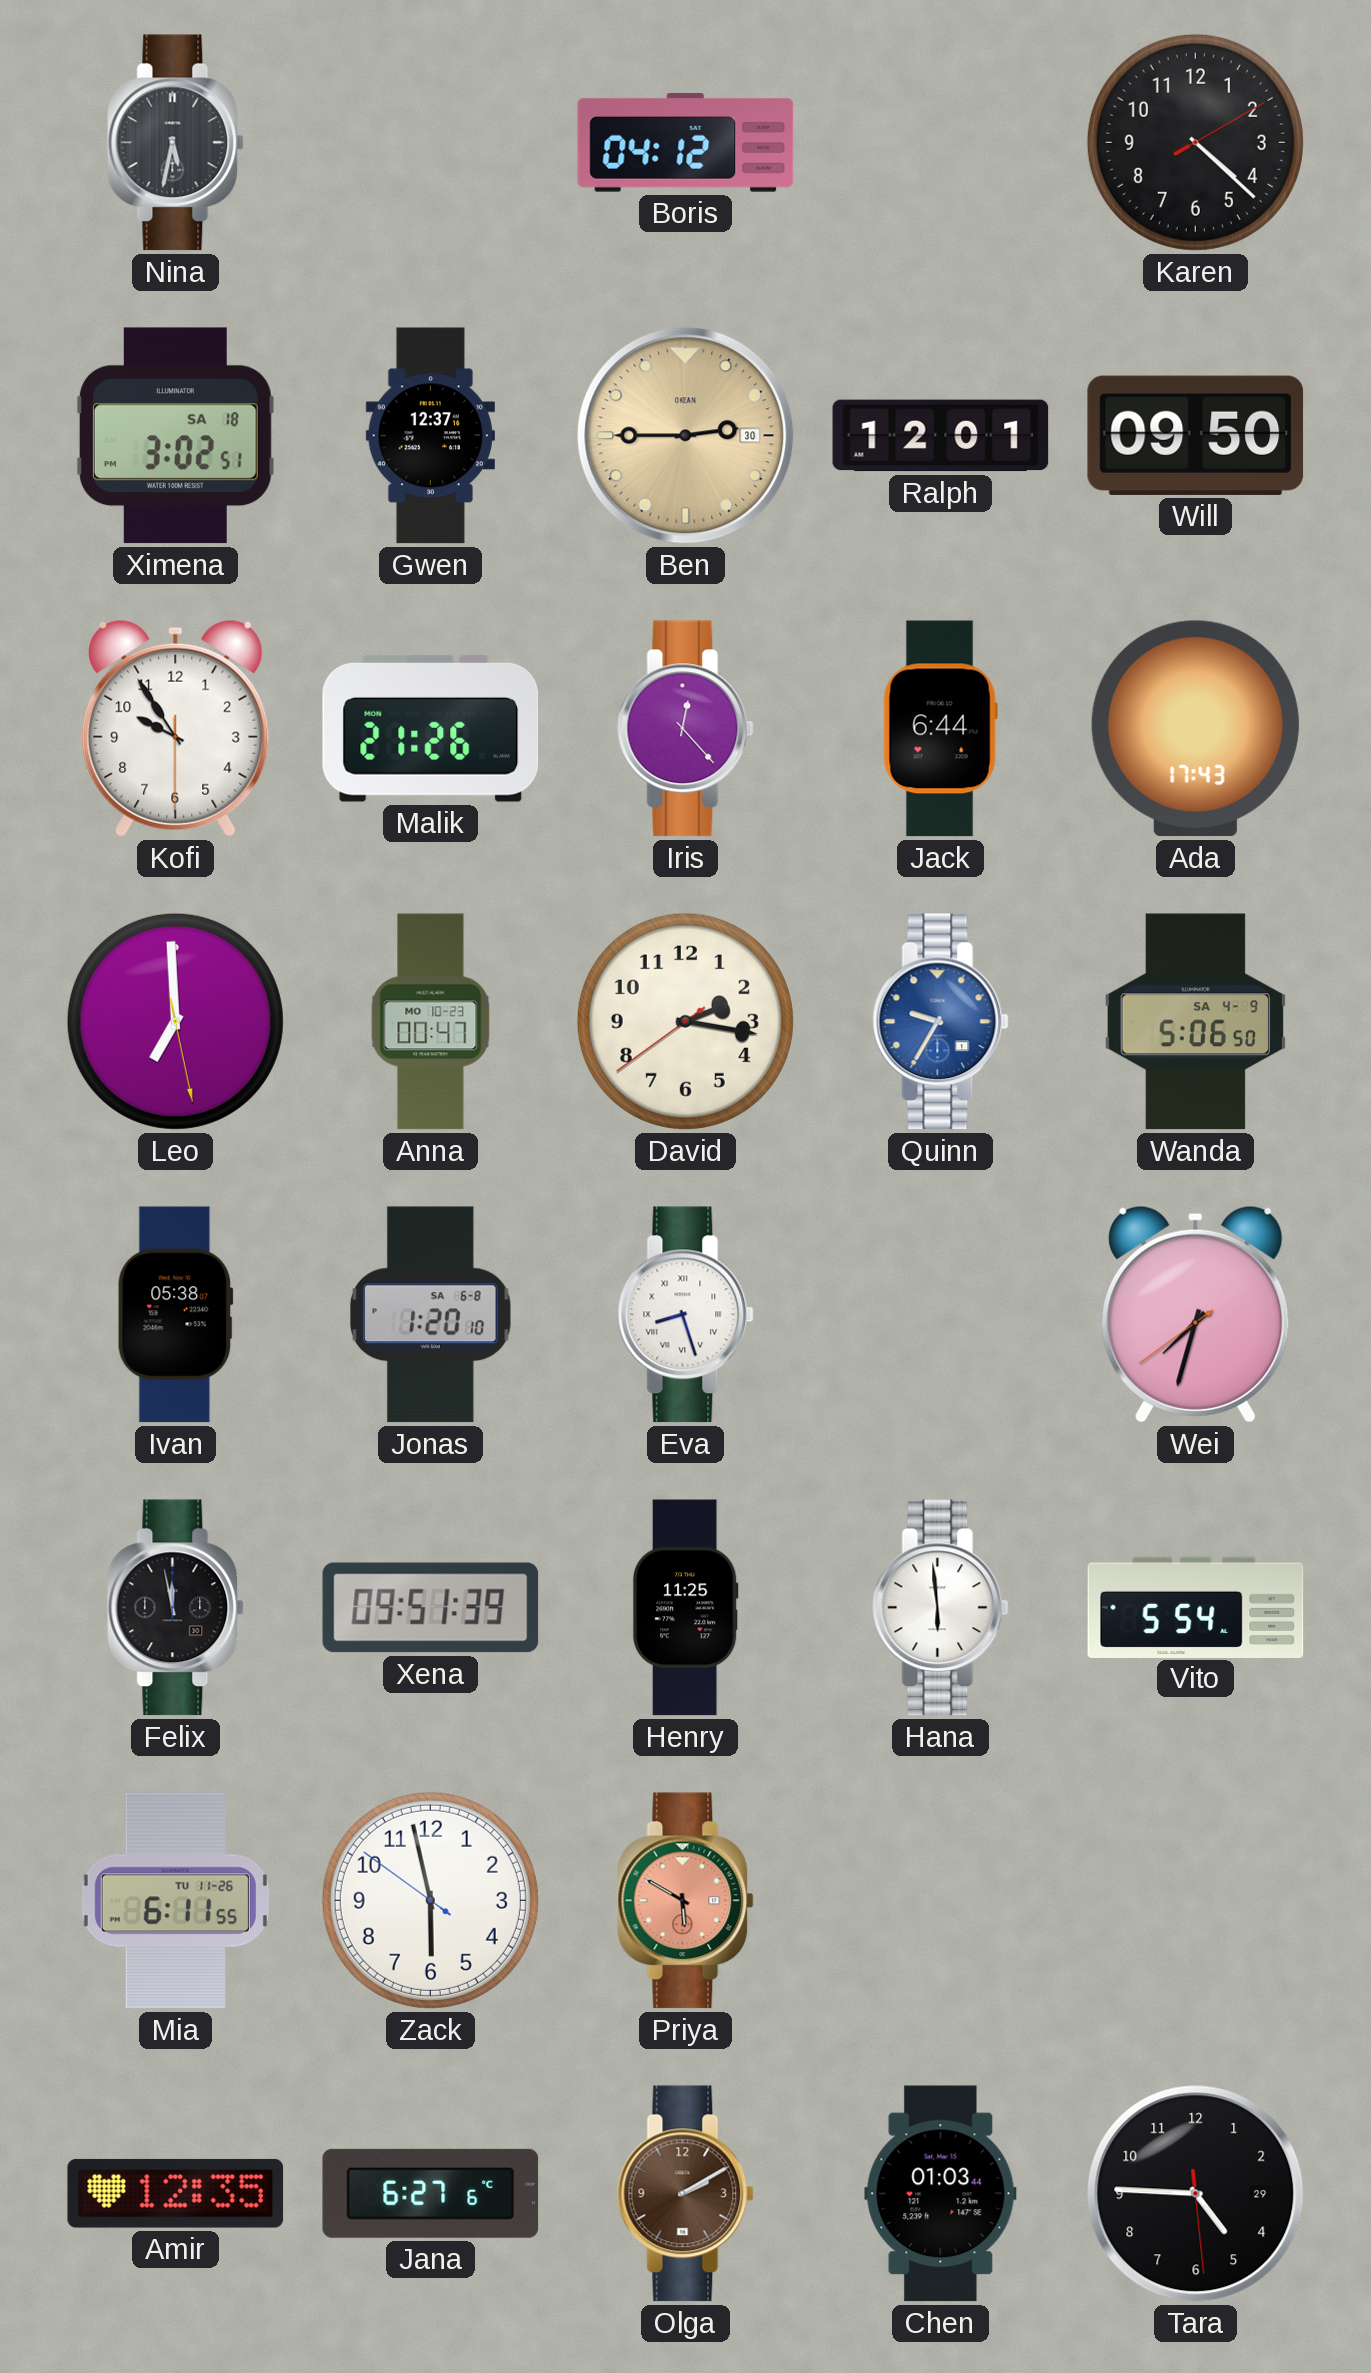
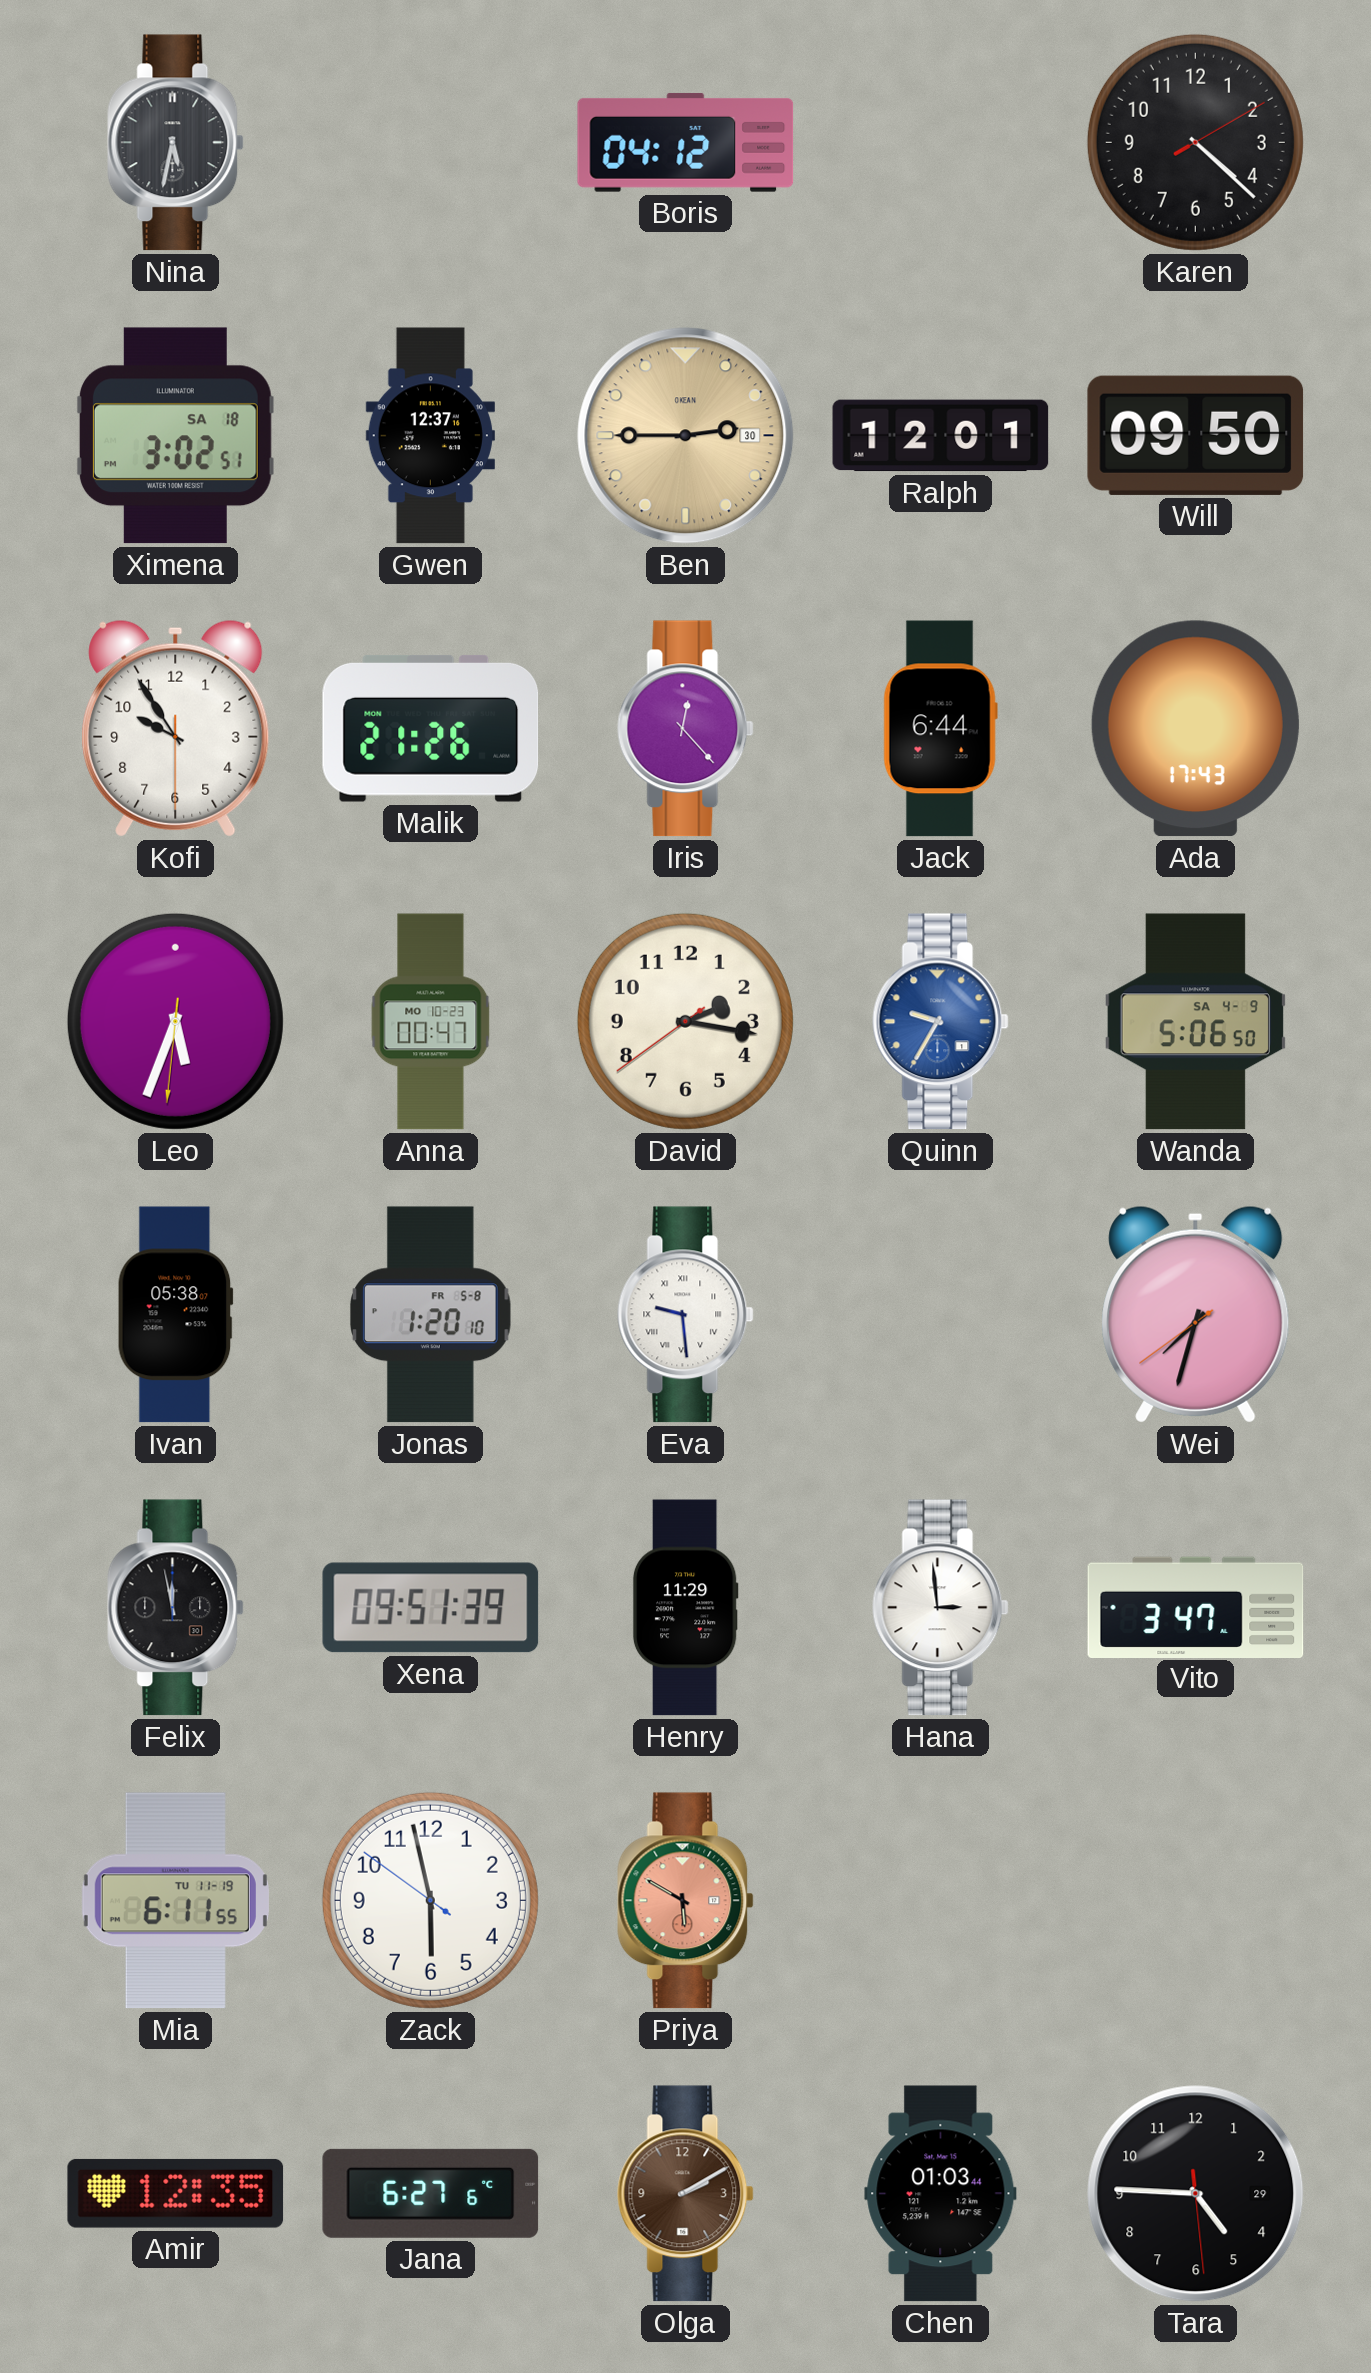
Leo: 6:59 -> 5:33
Jonas date: SA 6-8 -> FR 5-8
Eva: 8:27 -> 9:29
Henry: 11:25 -> 11:29
Hana: 5:59 -> 2:59
Vito: 5:54 -> 3:47
Mia date: TU 11-26 -> TU 11-19
